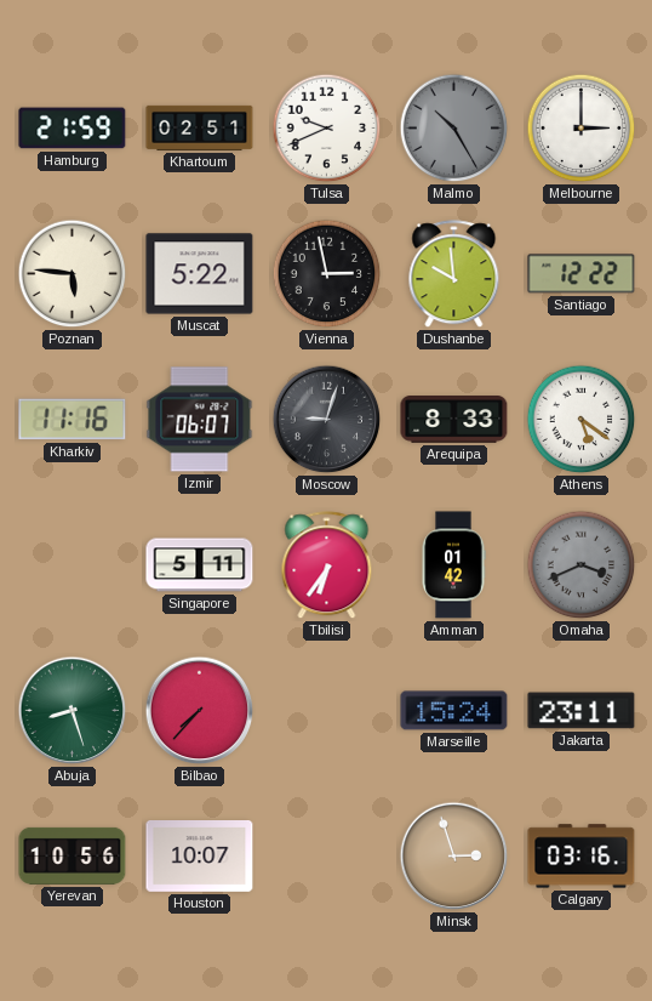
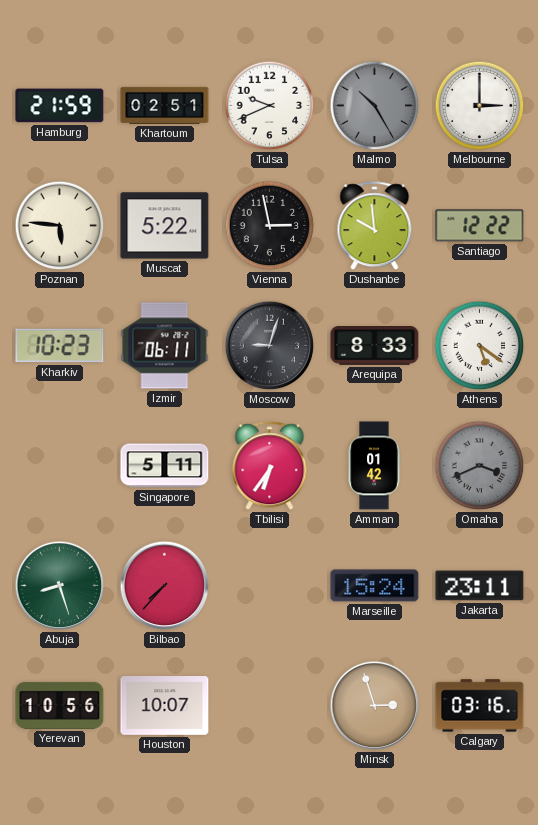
Kharkiv: 11:16 -> 10:23
Izmir: 06:07 -> 06:11
